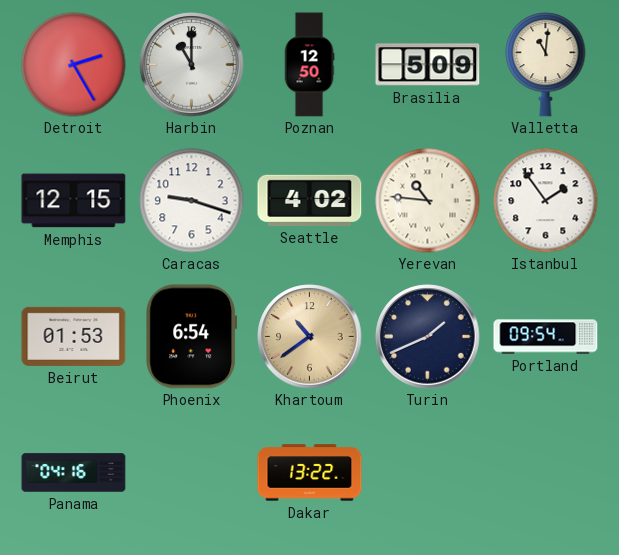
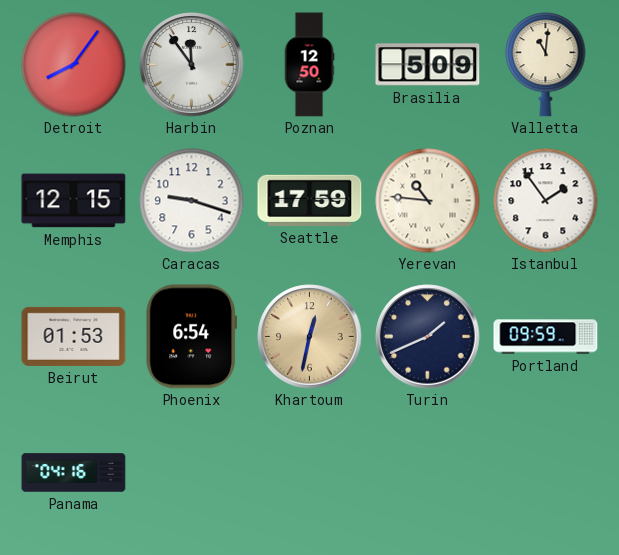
Detroit: 2:25 -> 8:06
Harbin: 11:00 -> 11:54
Seattle: 4:02 -> 17:59
Khartoum: 10:39 -> 12:32
Portland: 09:54 -> 09:59
Dakar: 13:22 -> none
